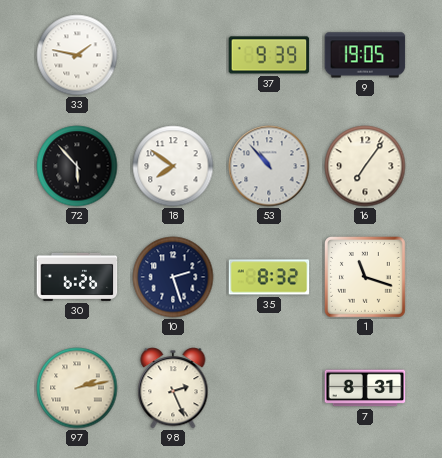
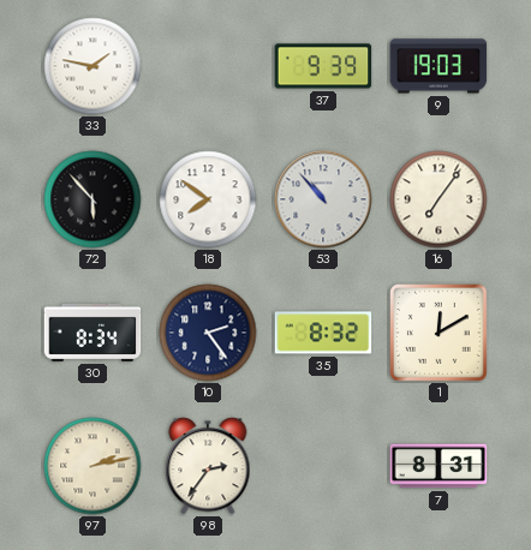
9: 19:05 -> 19:03
30: 6:26 -> 8:34
10: 2:27 -> 2:24
1: 11:18 -> 12:10
98: 2:26 -> 2:36
